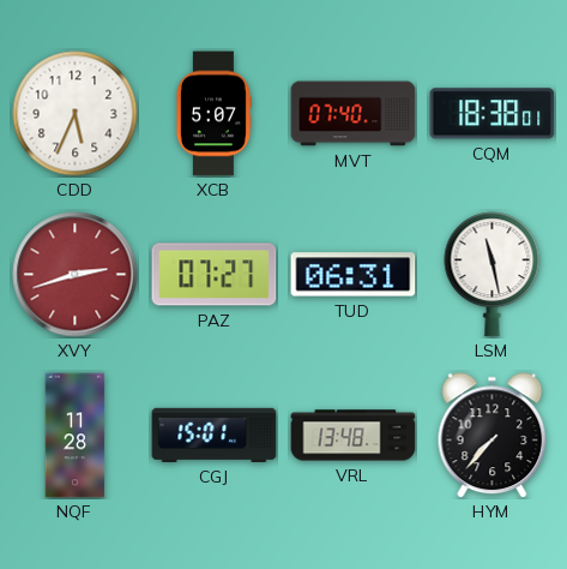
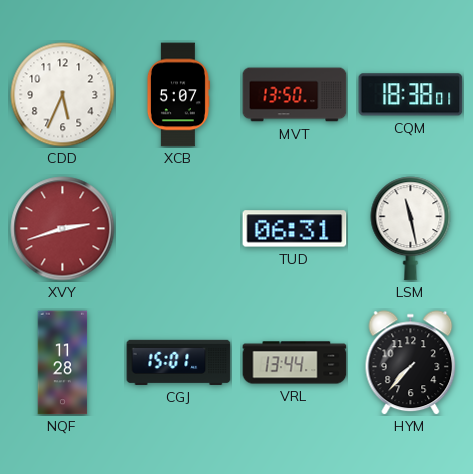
MVT: 07:40 -> 13:50
PAZ: 07:27 -> none
VRL: 13:48 -> 13:44
